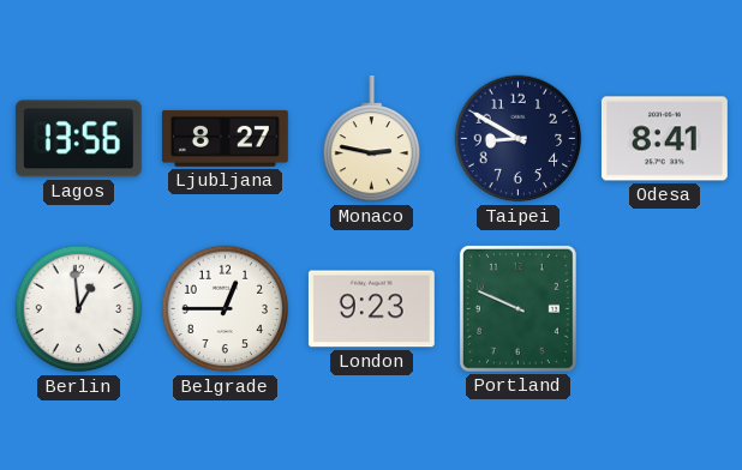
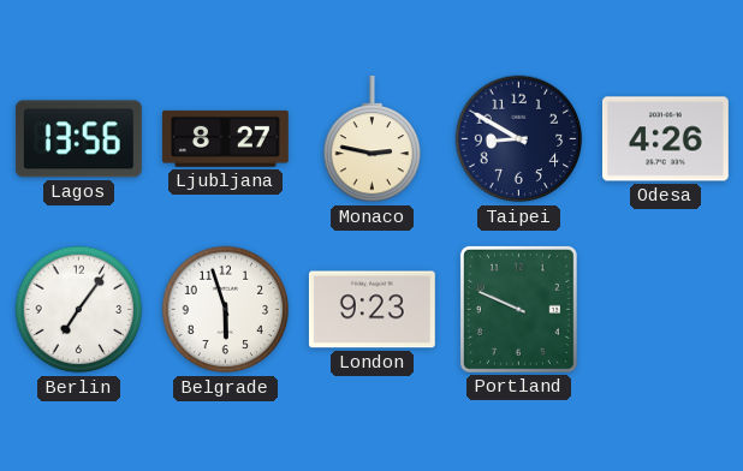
Odesa: 8:41 -> 4:26
Berlin: 12:59 -> 7:06
Belgrade: 12:45 -> 5:57
